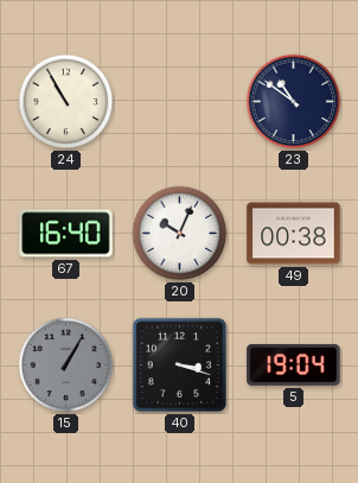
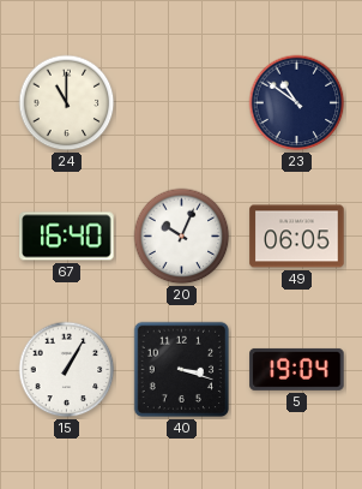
24: 10:55 -> 11:00
49: 00:38 -> 06:05
15 dial: grey -> white
